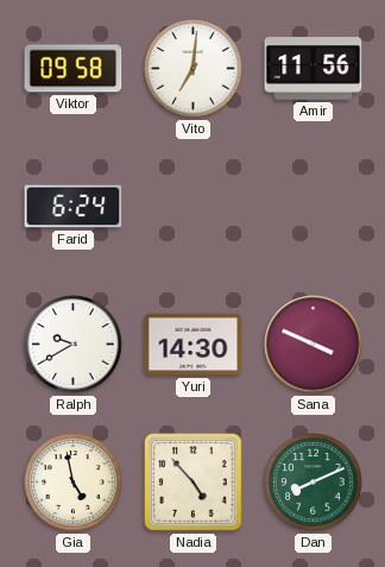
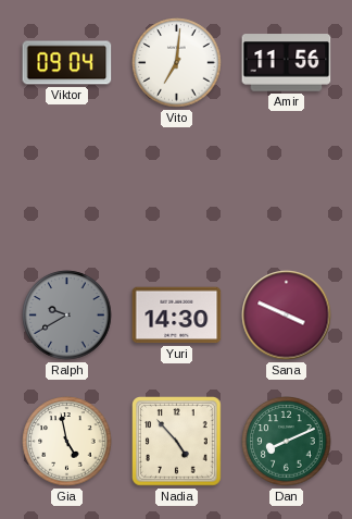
Viktor: 09:58 -> 09:04
Farid: 6:24 -> none
Ralph dial: white -> grey
